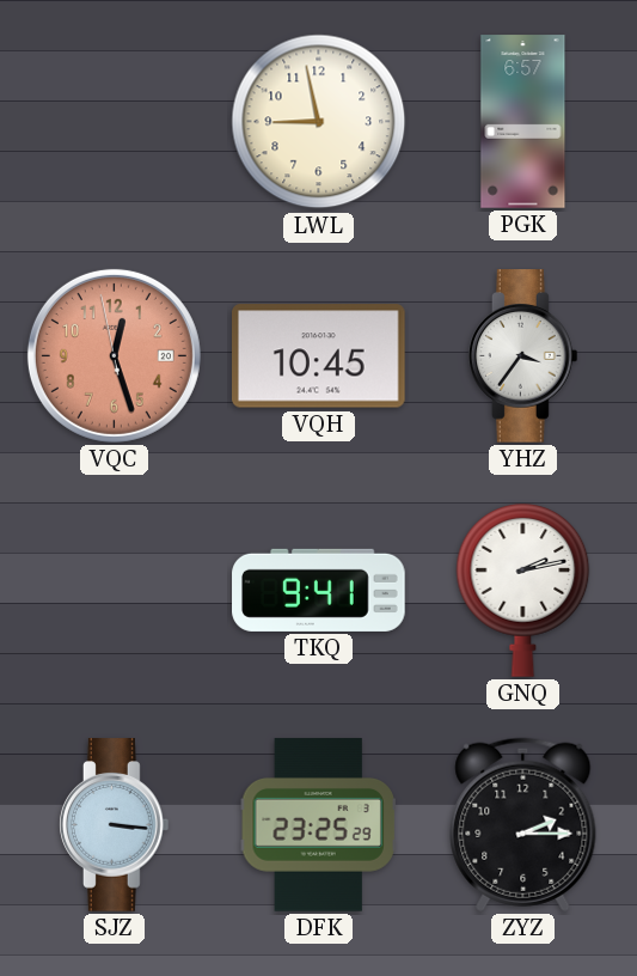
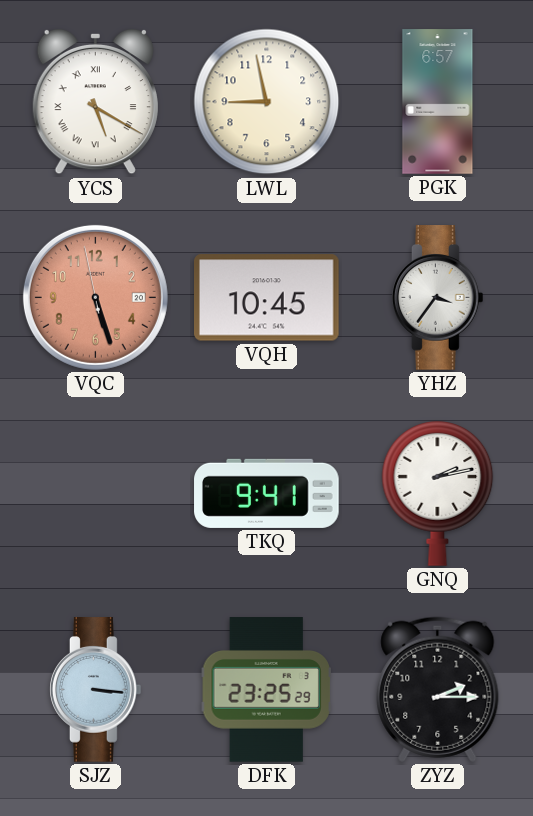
YCS: none -> 5:20
VQC: 12:26 -> 5:26
